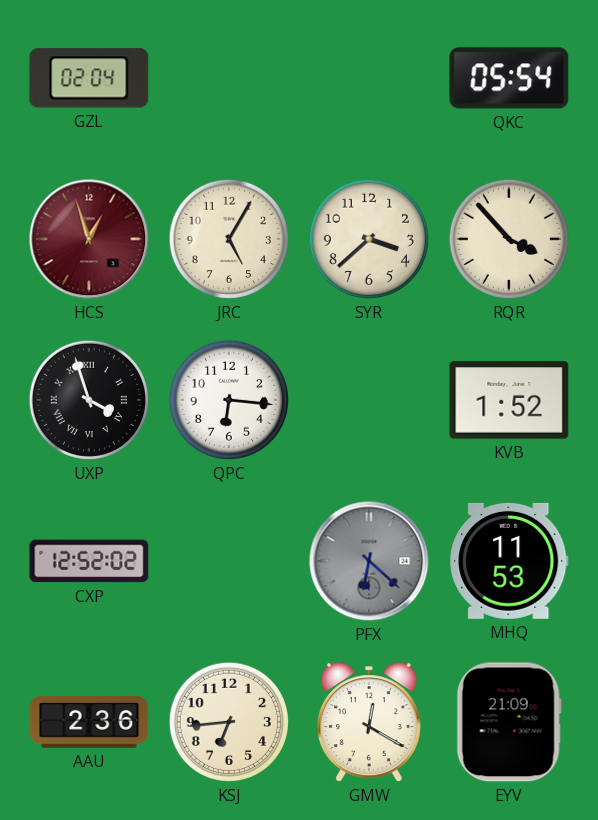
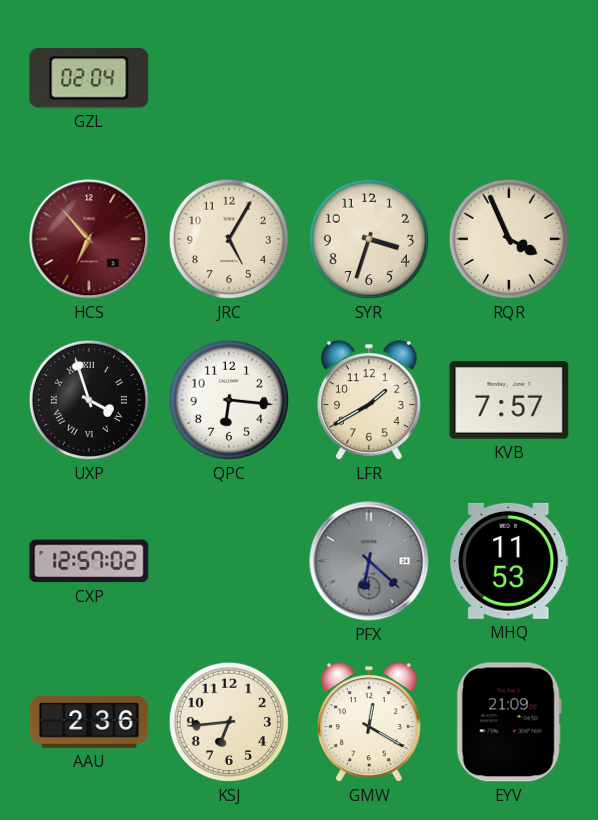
QKC: 05:54 -> none
HCS: 12:57 -> 6:53
SYR: 3:38 -> 3:33
RQR: 3:53 -> 3:56
LFR: none -> 1:40
KVB: 1:52 -> 7:57
CXP: 12:52 -> 12:57
